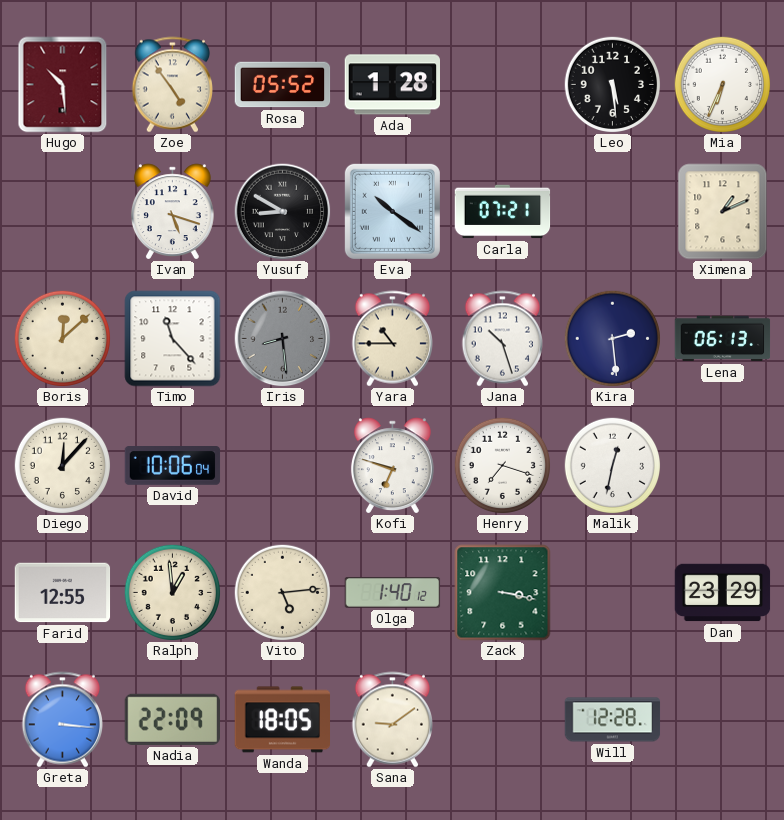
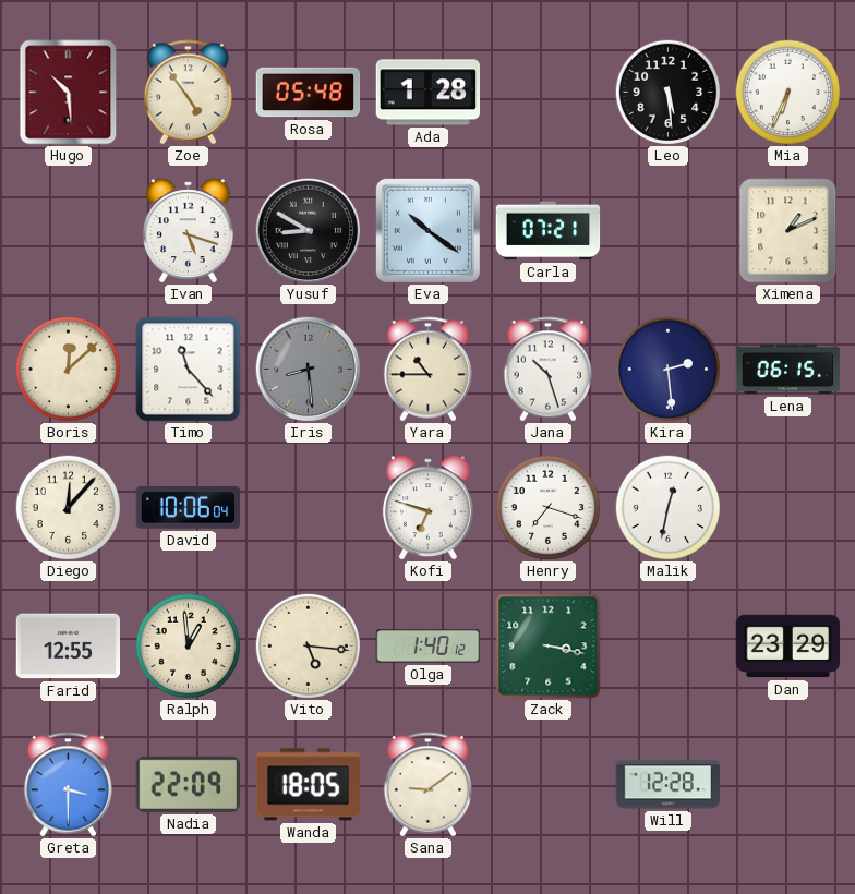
Rosa: 05:52 -> 05:48
Lena: 06:13 -> 06:15
Vito: 5:14 -> 5:16
Greta: 3:16 -> 3:30
